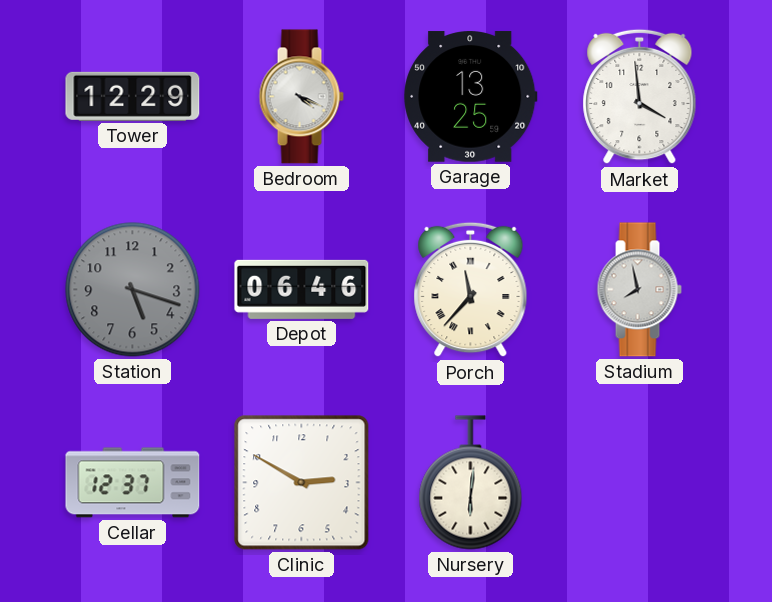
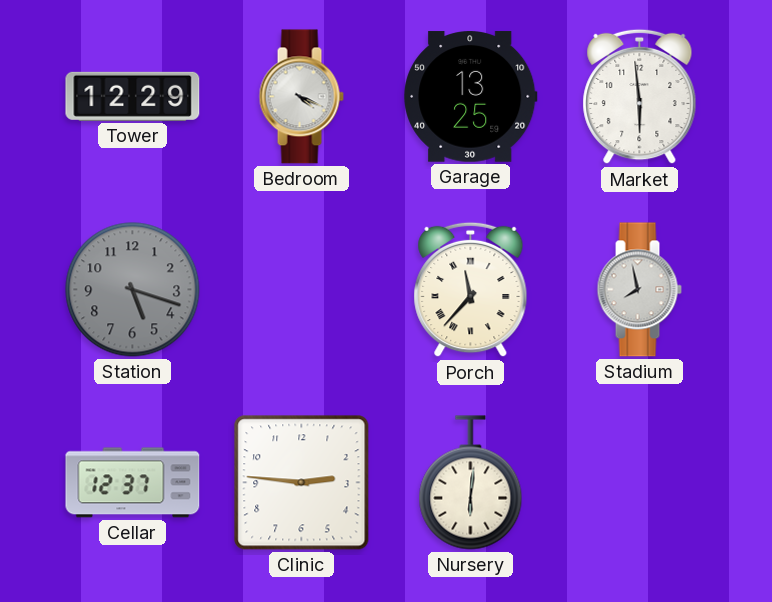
Market: 3:59 -> 5:59
Depot: 06:46 -> none
Clinic: 2:50 -> 2:46
